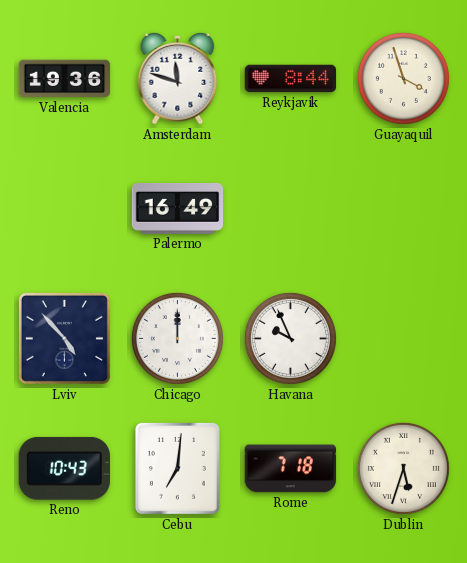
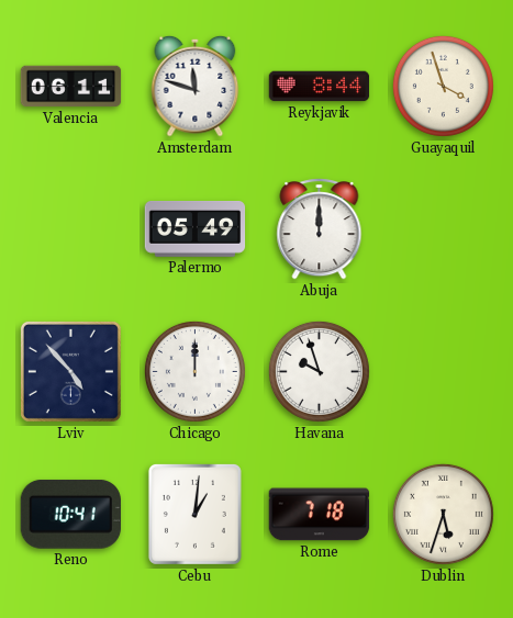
Valencia: 19:36 -> 06:11
Palermo: 16:49 -> 05:49
Abuja: none -> 12:00
Havana: 9:56 -> 9:57
Reno: 10:43 -> 10:41
Cebu: 7:01 -> 1:01
